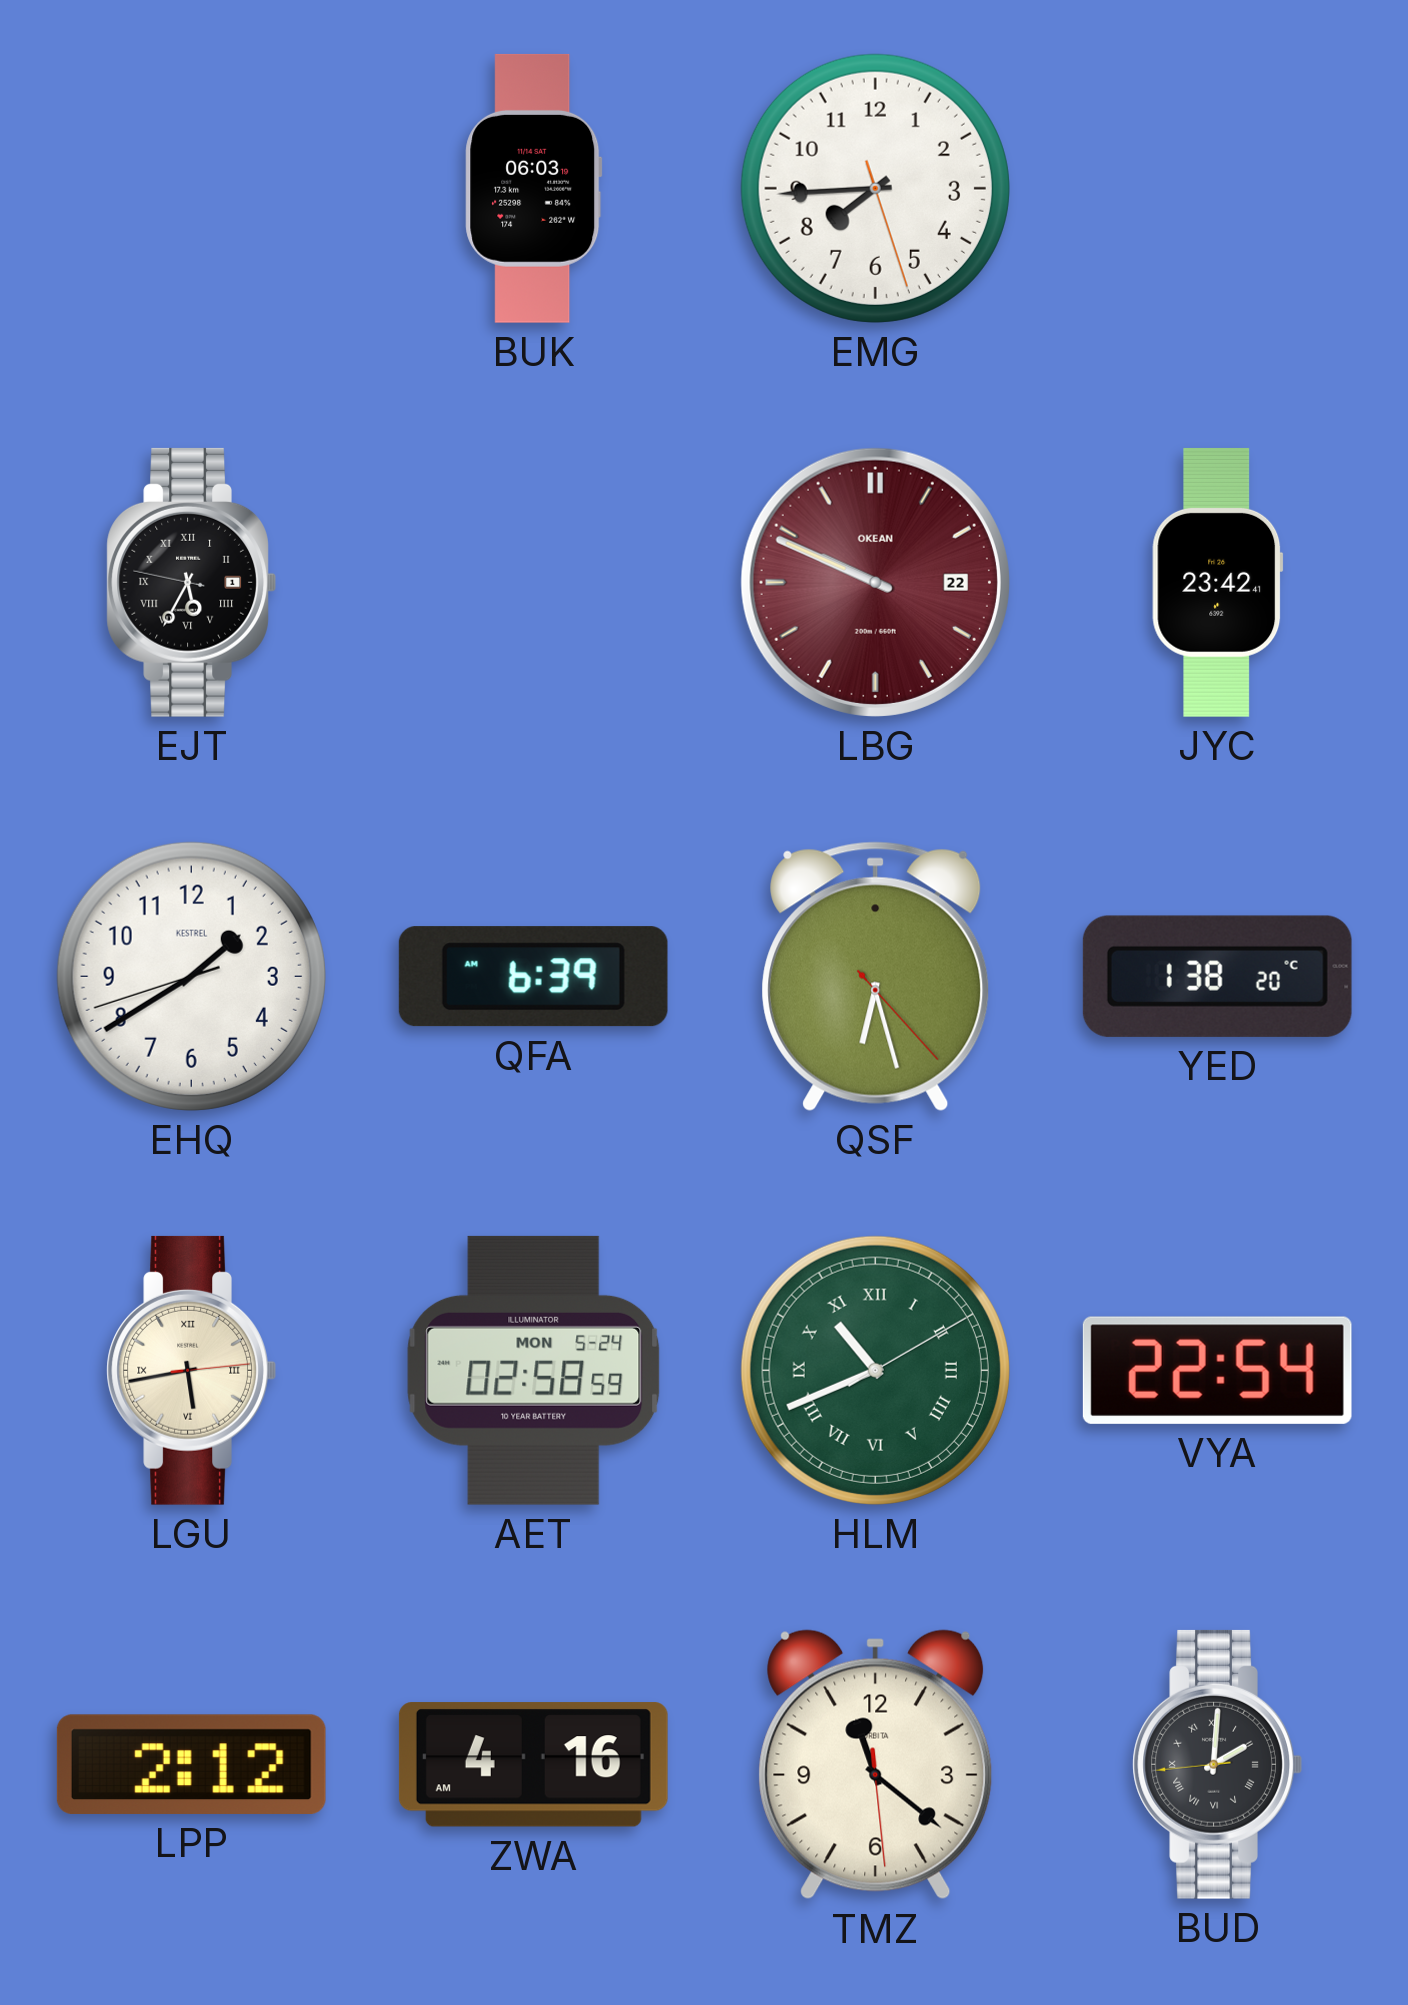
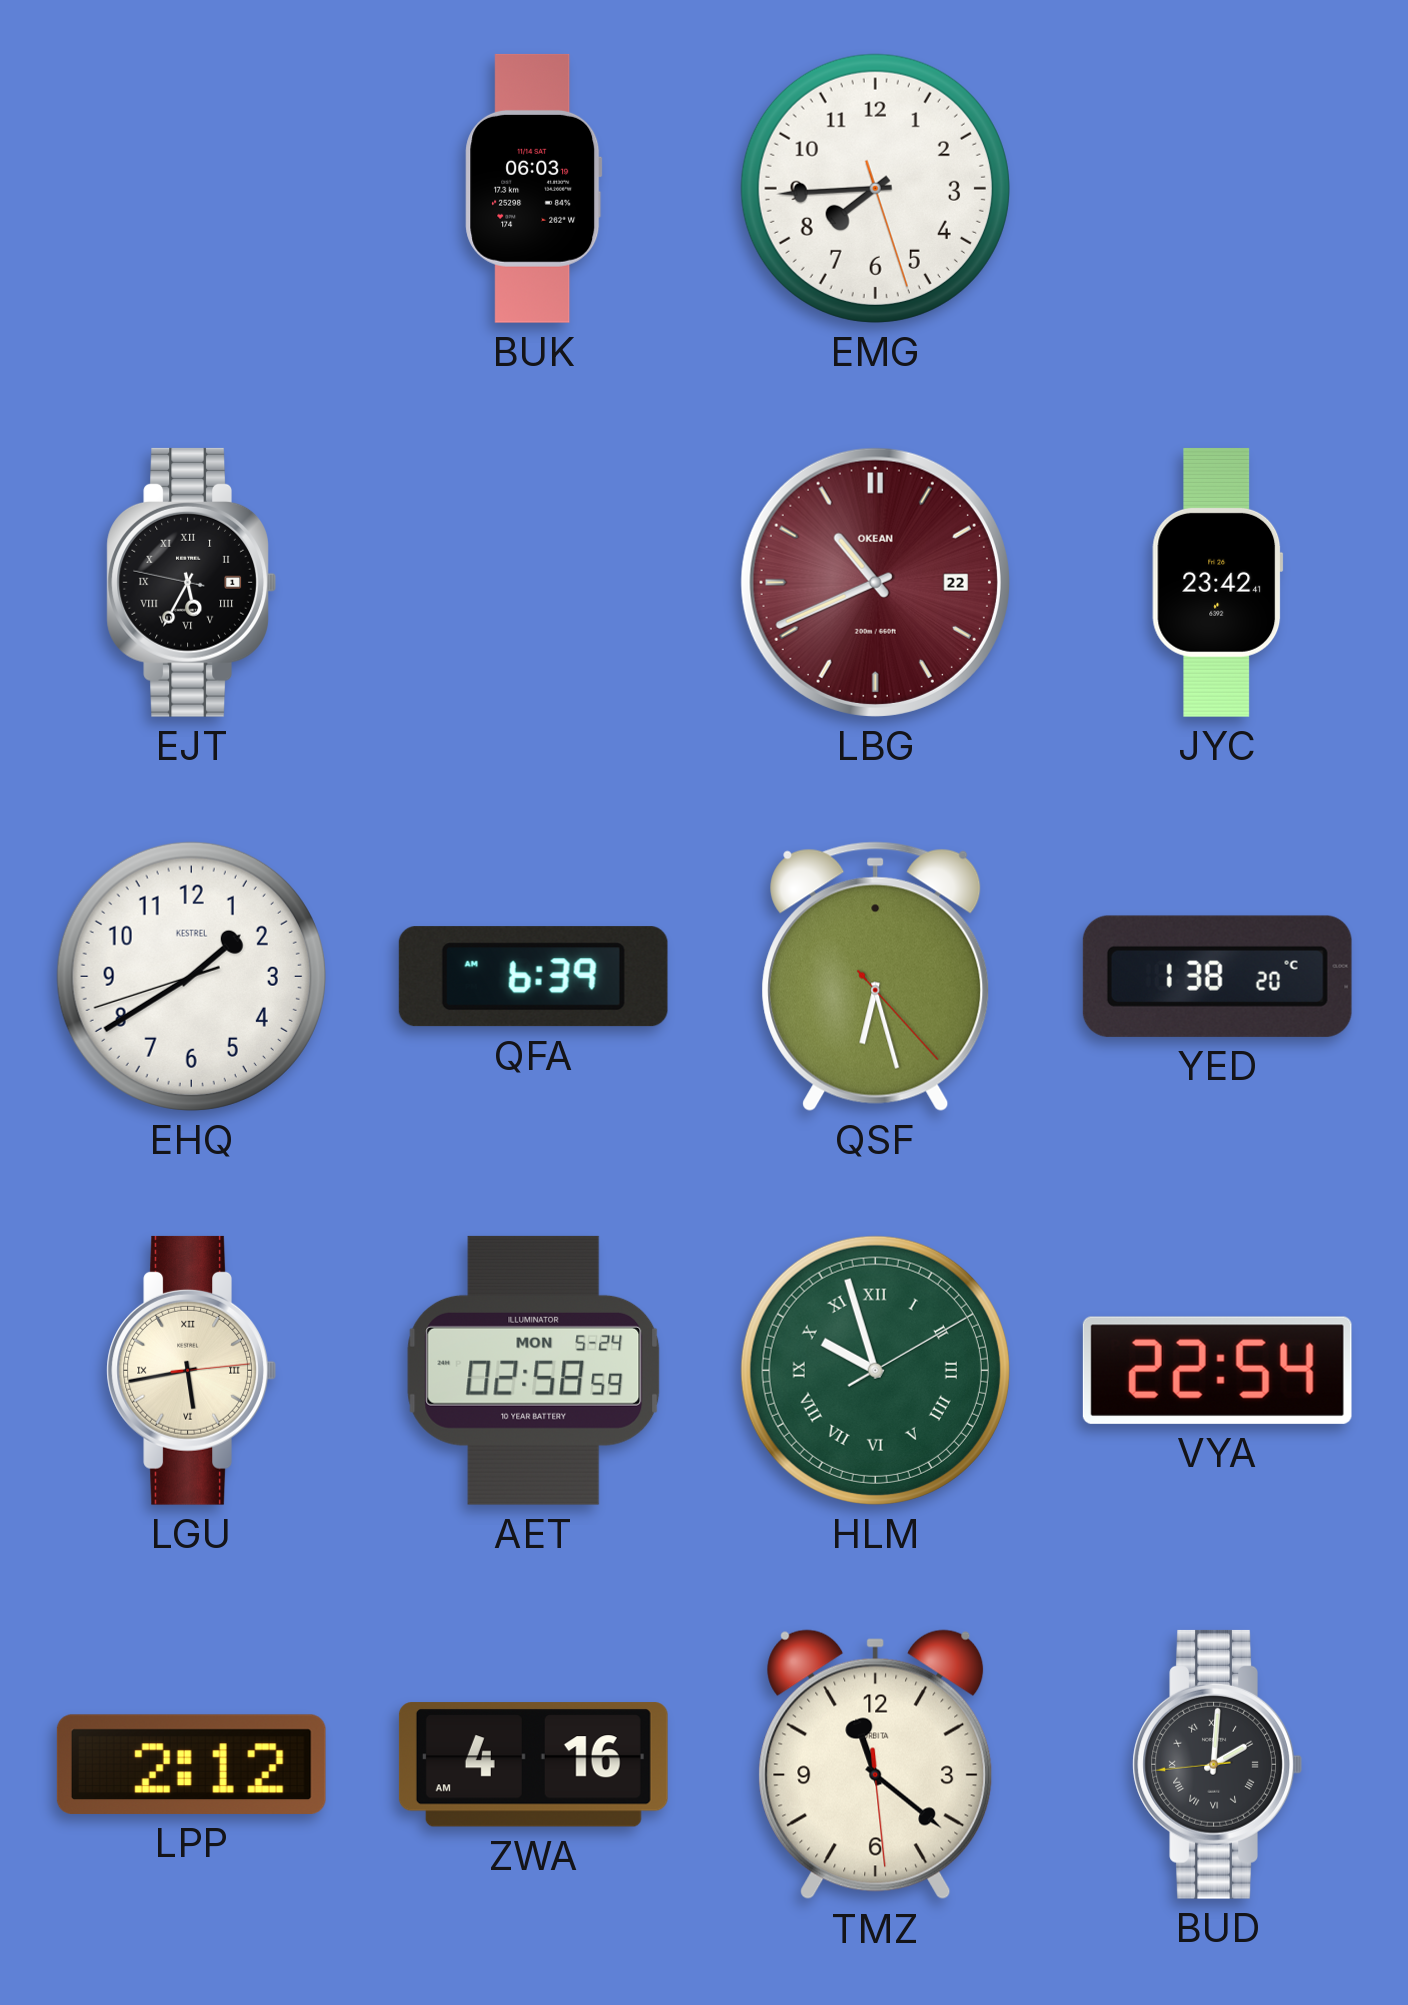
LBG: 9:49 -> 10:41
HLM: 10:41 -> 9:57
